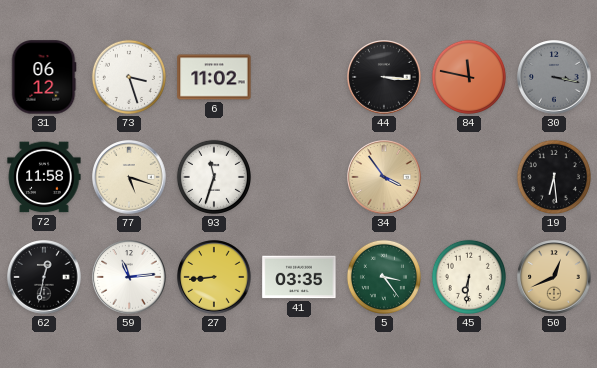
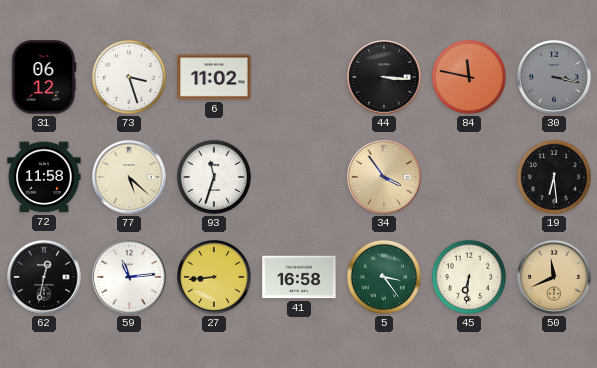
77: 5:18 -> 5:22
41: 03:35 -> 16:58
50: 12:41 -> 11:41
